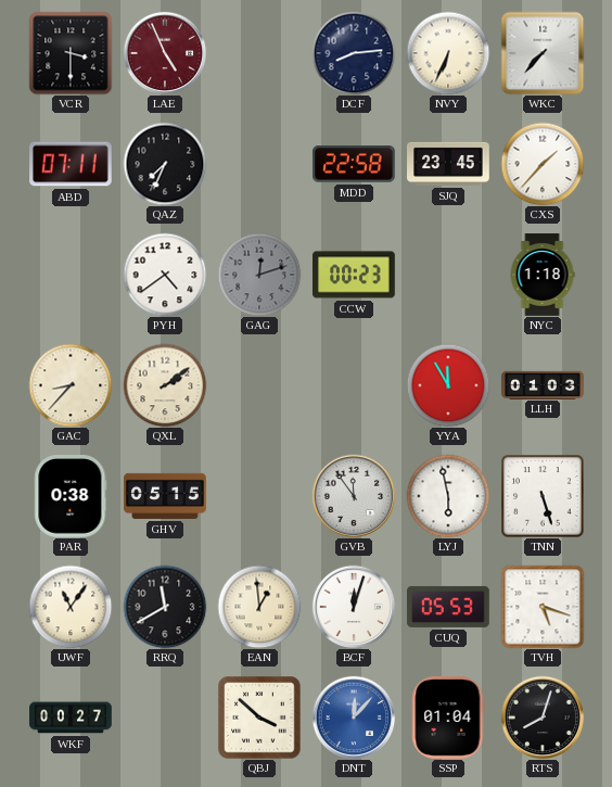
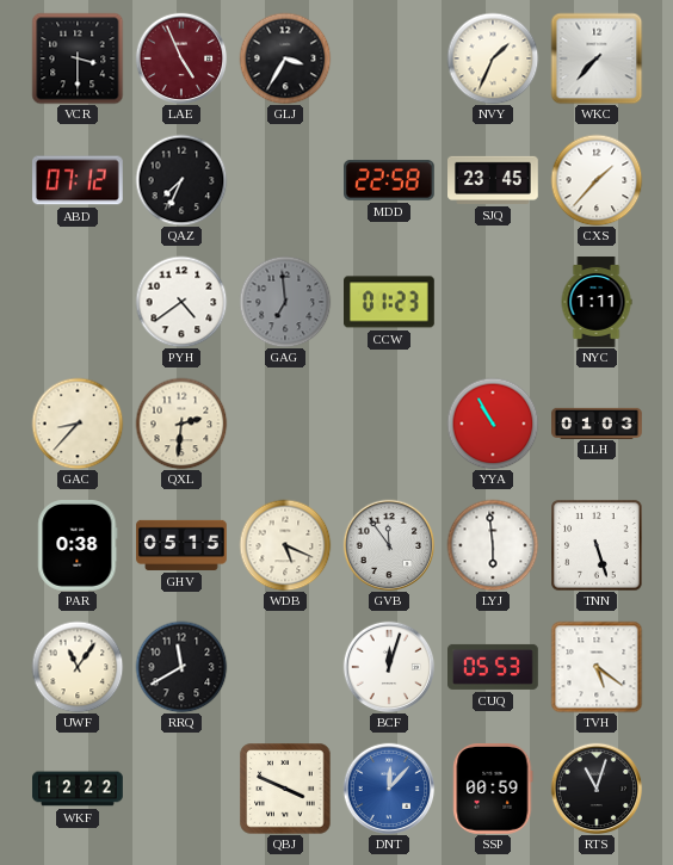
GLJ: none -> 3:35
DCF: 8:14 -> none
NVY: 6:34 -> 1:34
ABD: 07:11 -> 07:12
GAG: 12:12 -> 6:59
CCW: 00:23 -> 01:23
NYC: 1:18 -> 1:11
QXL: 2:09 -> 2:31
YYA: 11:55 -> 10:55
WDB: none -> 5:19
LYJ: 5:58 -> 5:59
EAN: 12:59 -> none
TVH: 5:18 -> 5:21
WKF: 00:27 -> 12:22
QBJ: 3:52 -> 3:49
SSP: 01:04 -> 00:59
RTS: 8:03 -> 11:03
